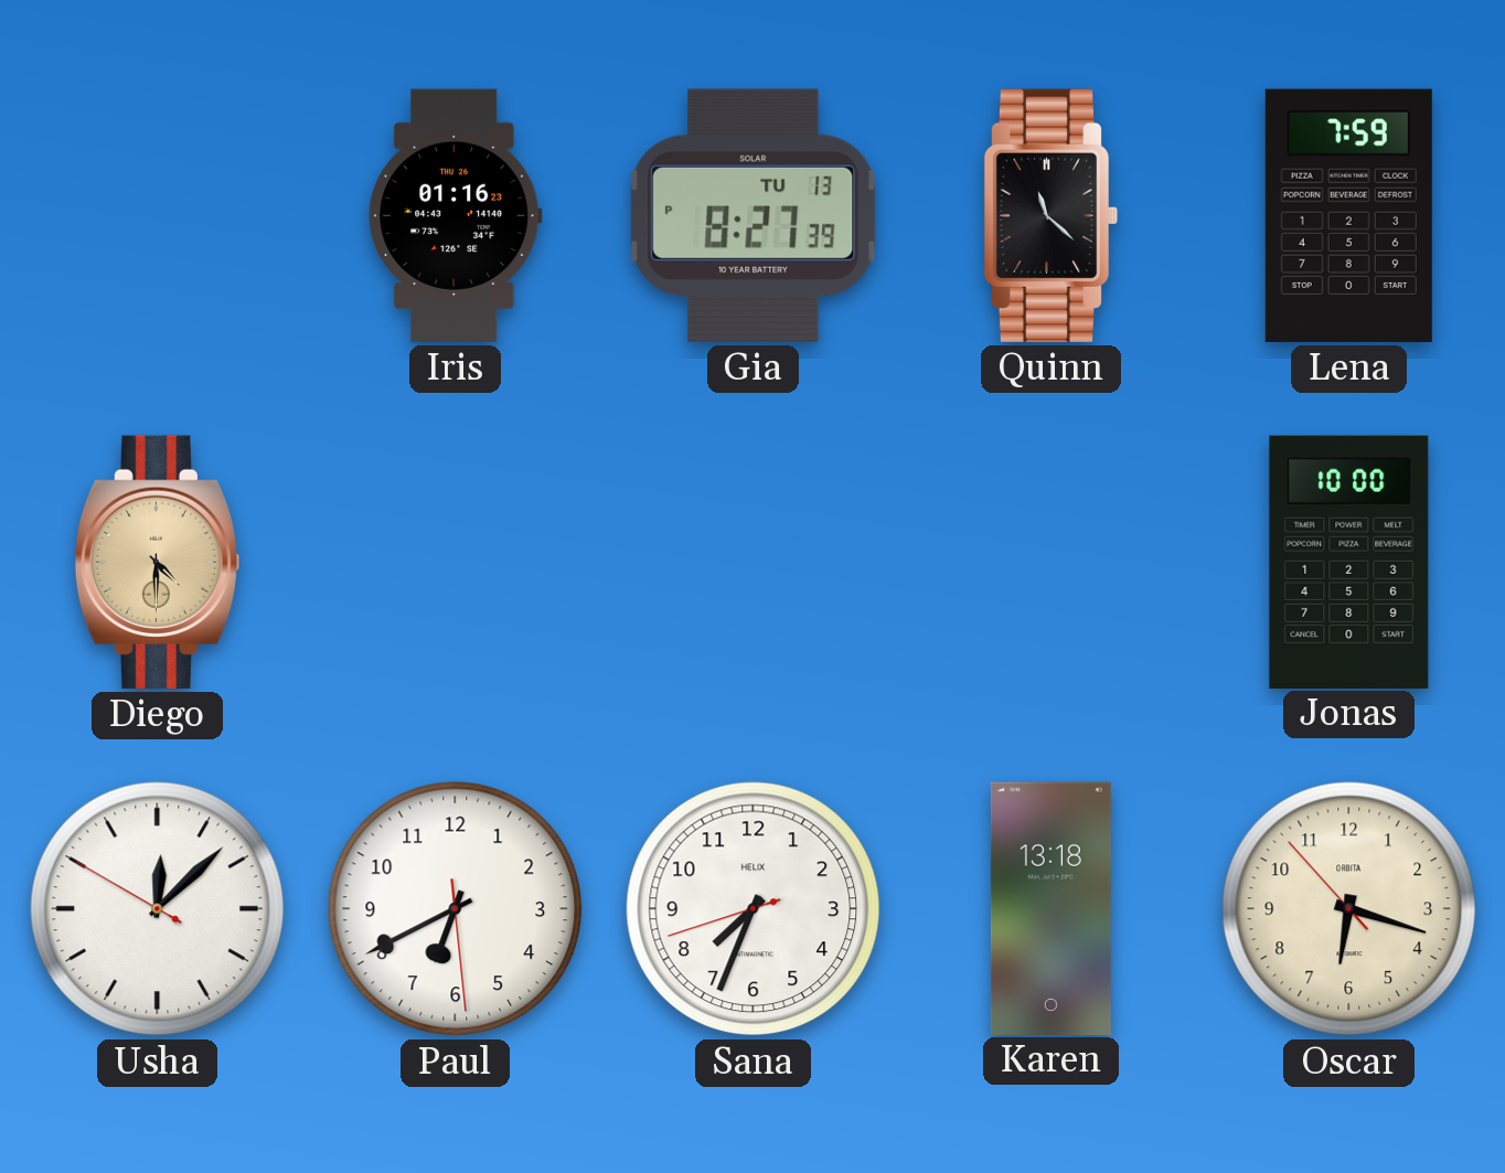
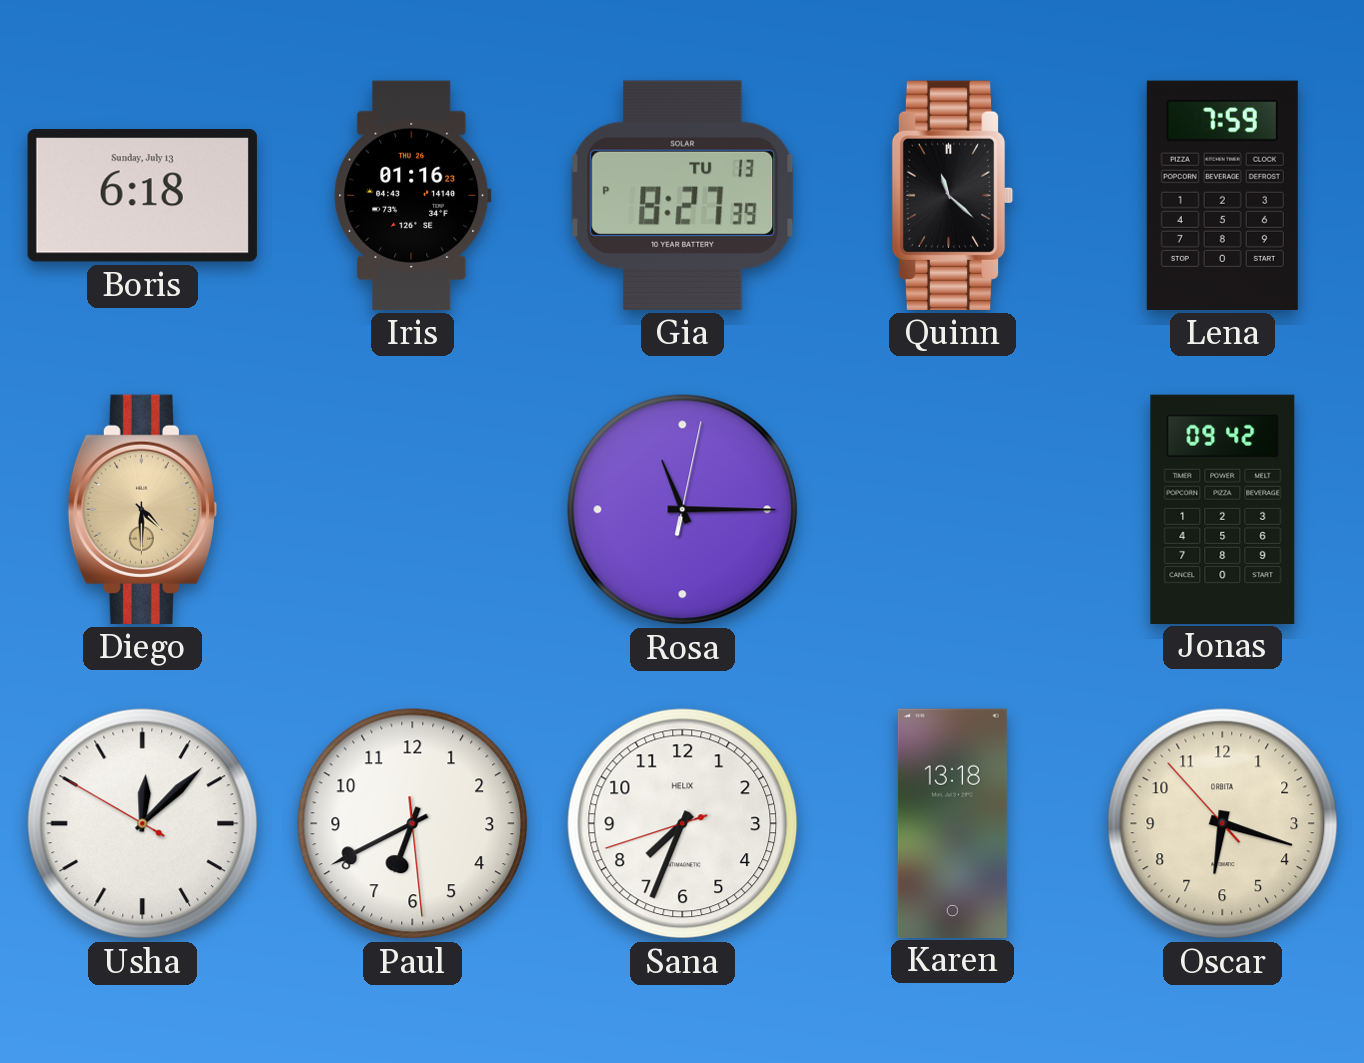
Boris: none -> 6:18
Rosa: none -> 11:15
Jonas: 10:00 -> 09:42
